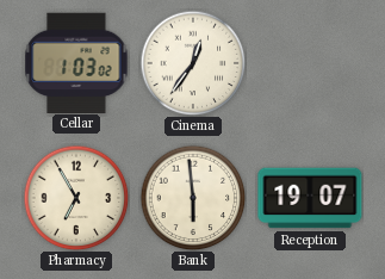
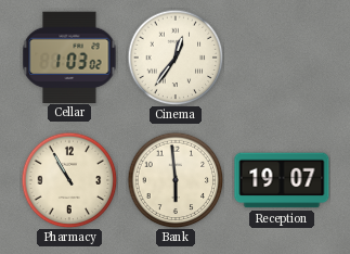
Pharmacy: 6:55 -> 10:55
